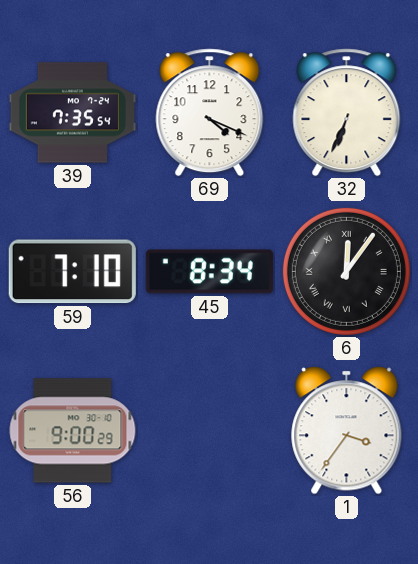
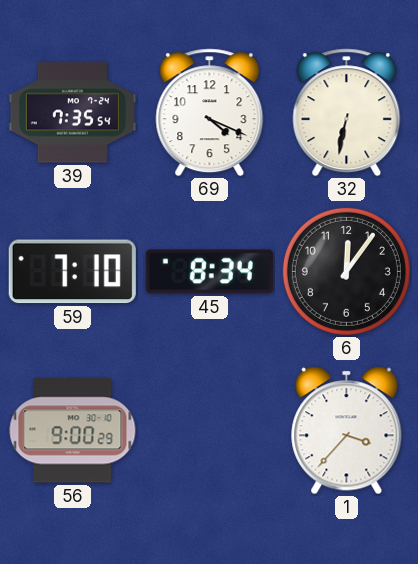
32: 6:34 -> 6:32
6 numerals: Roman -> Arabic
1: 3:36 -> 3:37
